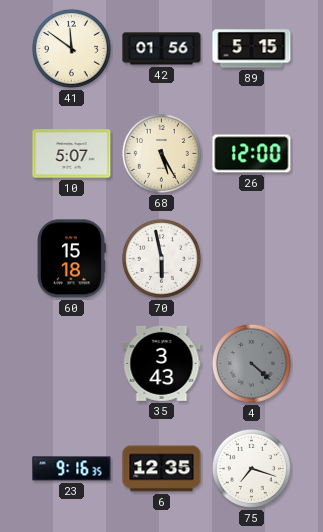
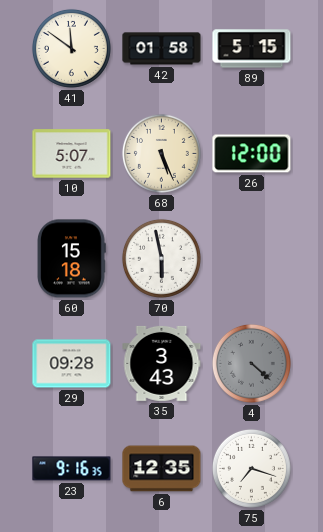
42: 01:56 -> 01:58
68: 5:25 -> 5:26
29: none -> 09:28
